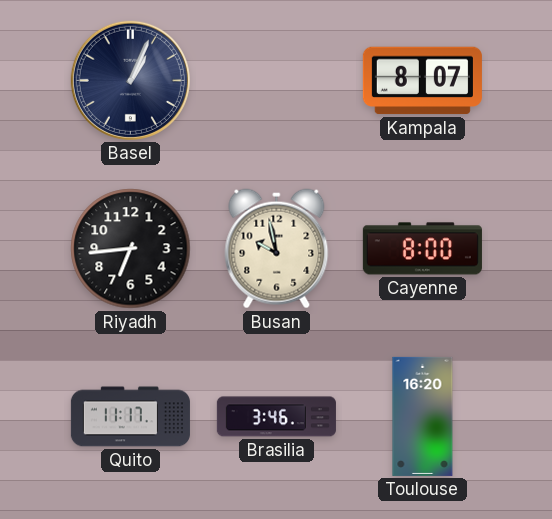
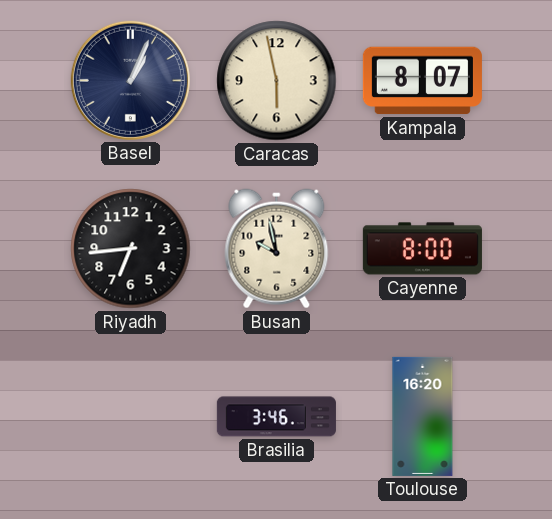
Caracas: none -> 5:58
Quito: 11:17 -> none
